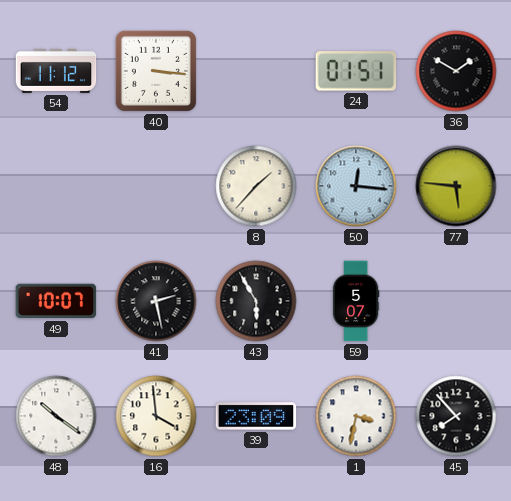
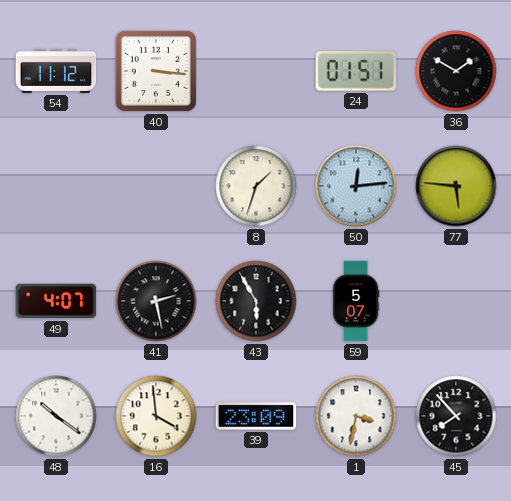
8: 1:37 -> 1:33
50: 12:16 -> 12:14
49: 10:07 -> 4:07
